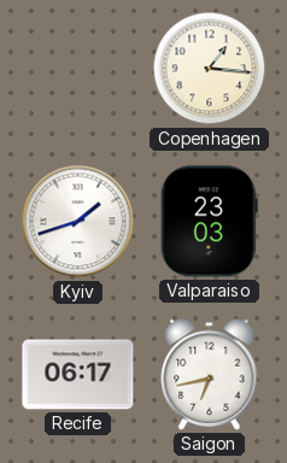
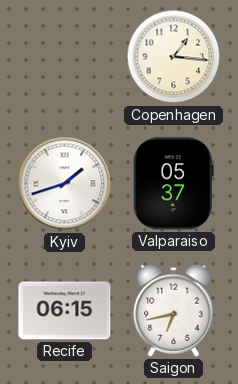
Valparaiso: 23:03 -> 05:37
Recife: 06:17 -> 06:15
